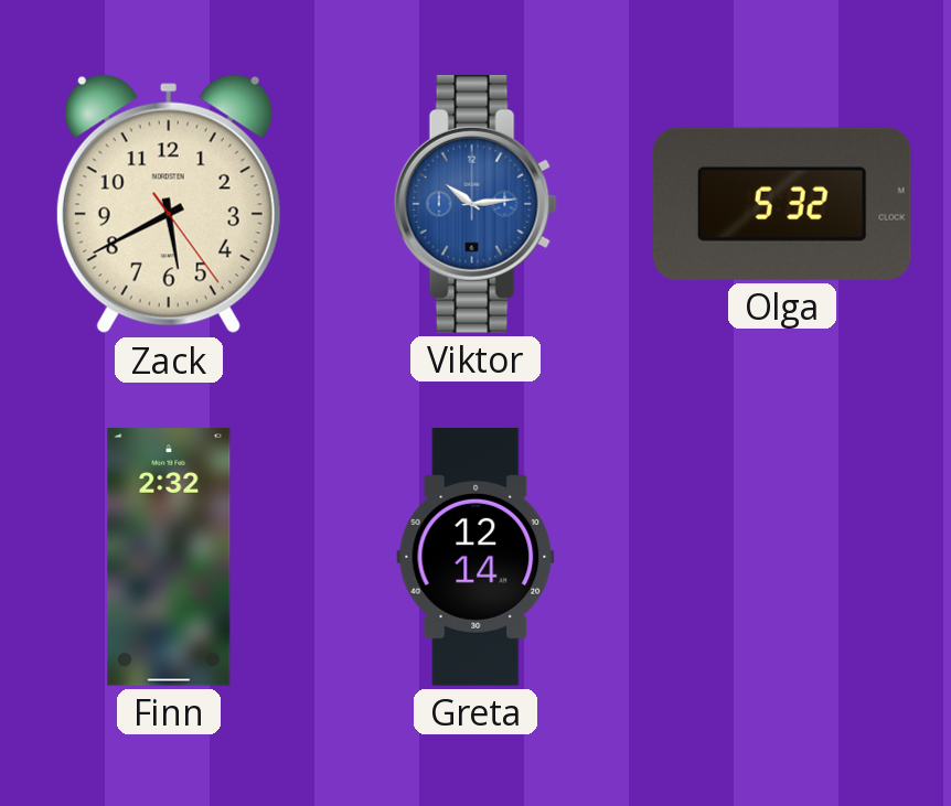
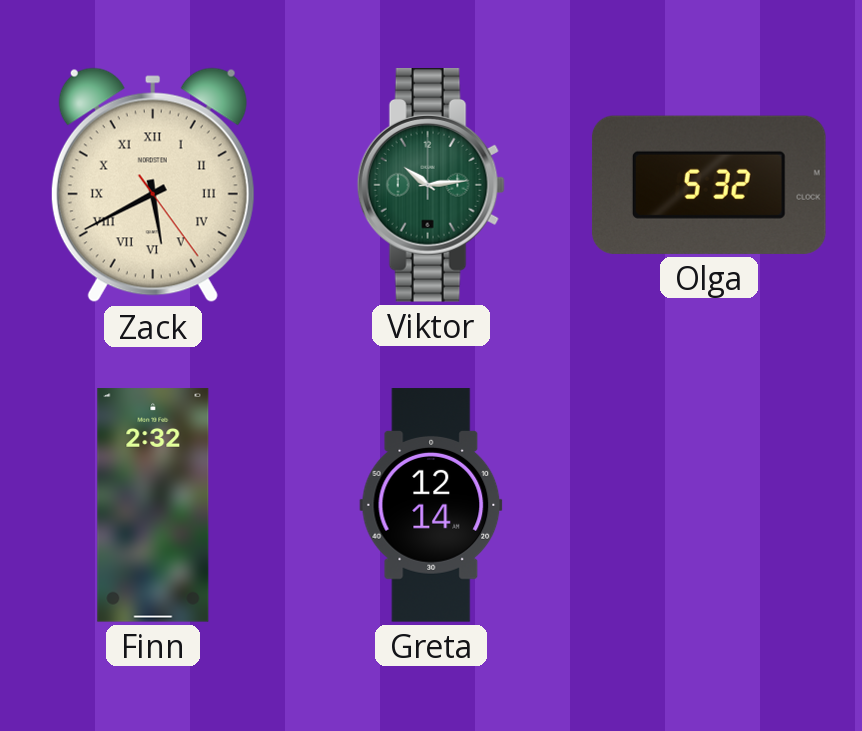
Zack numerals: Arabic -> Roman
Viktor dial: blue -> green
